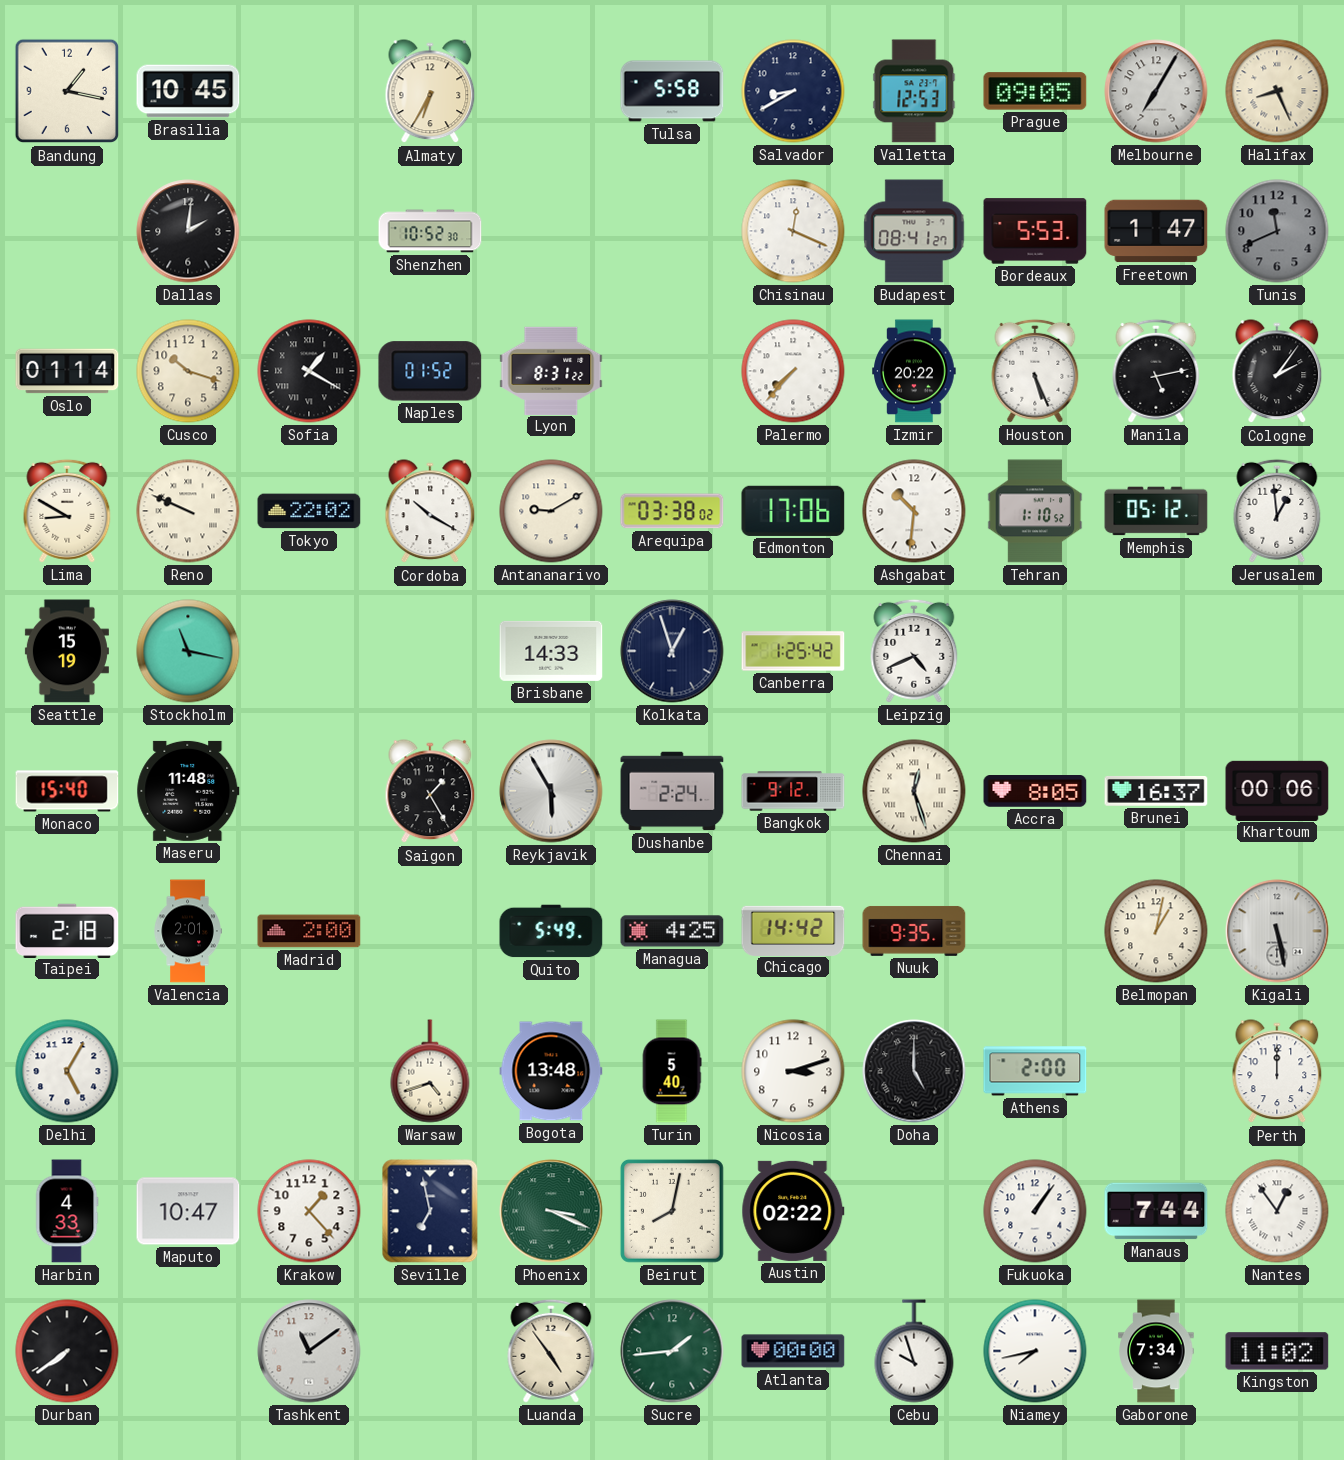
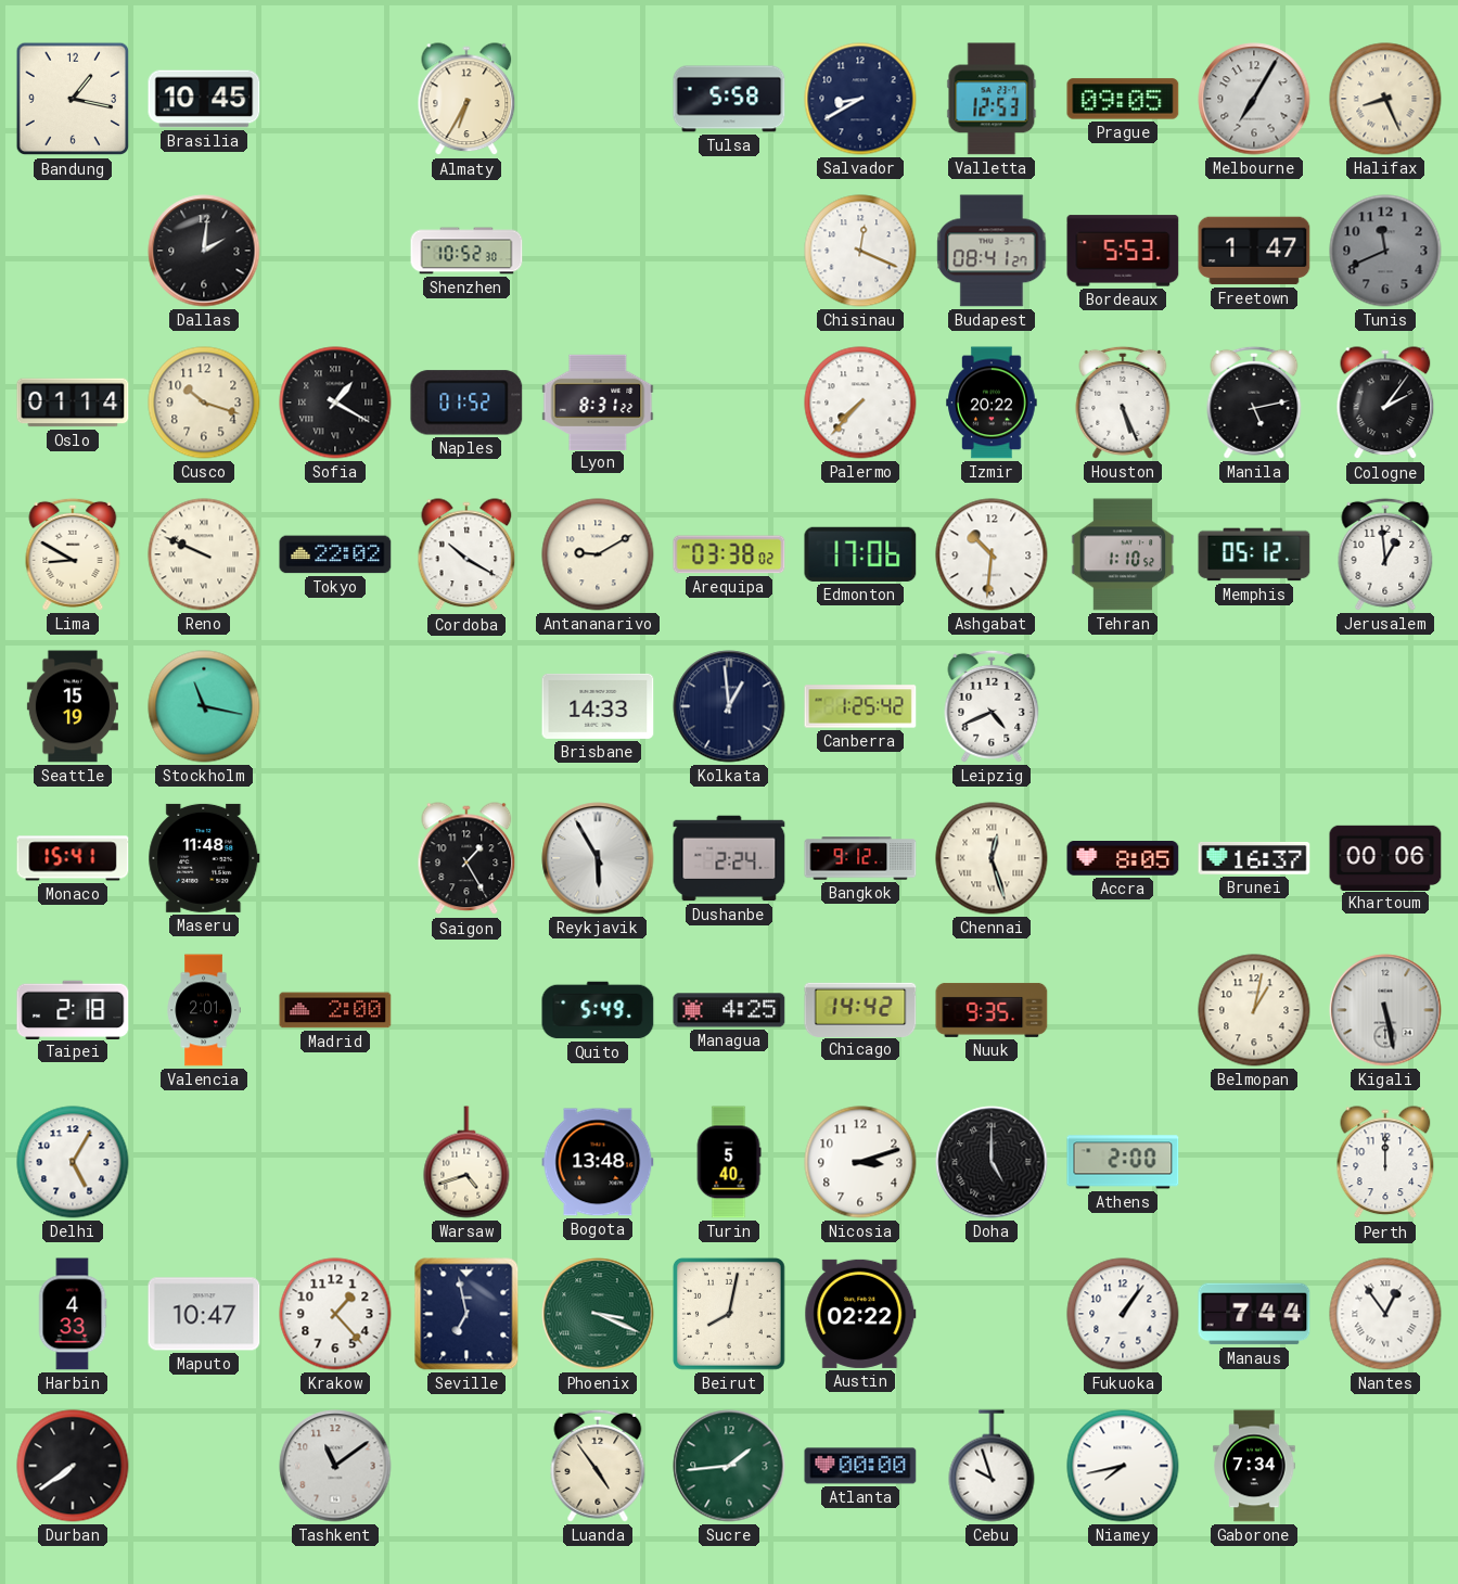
Kolkata: 12:57 -> 12:59
Monaco: 15:40 -> 15:41
Kingston: 11:02 -> none
